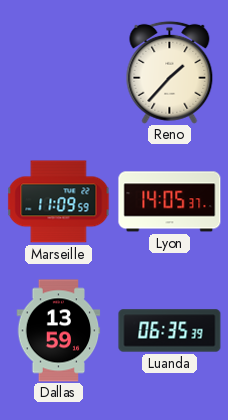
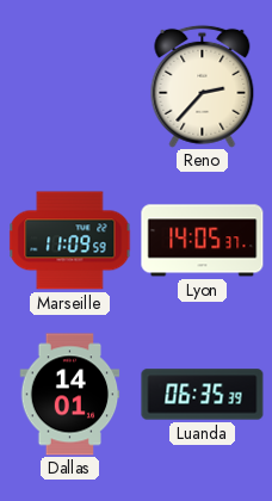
Reno: 1:37 -> 2:37
Dallas: 13:59 -> 14:01
